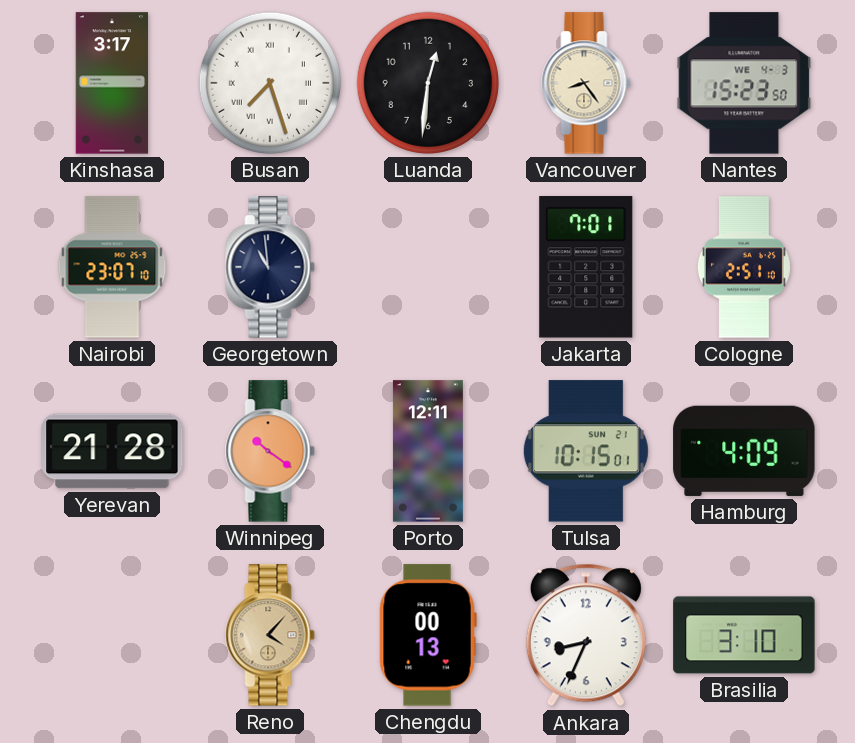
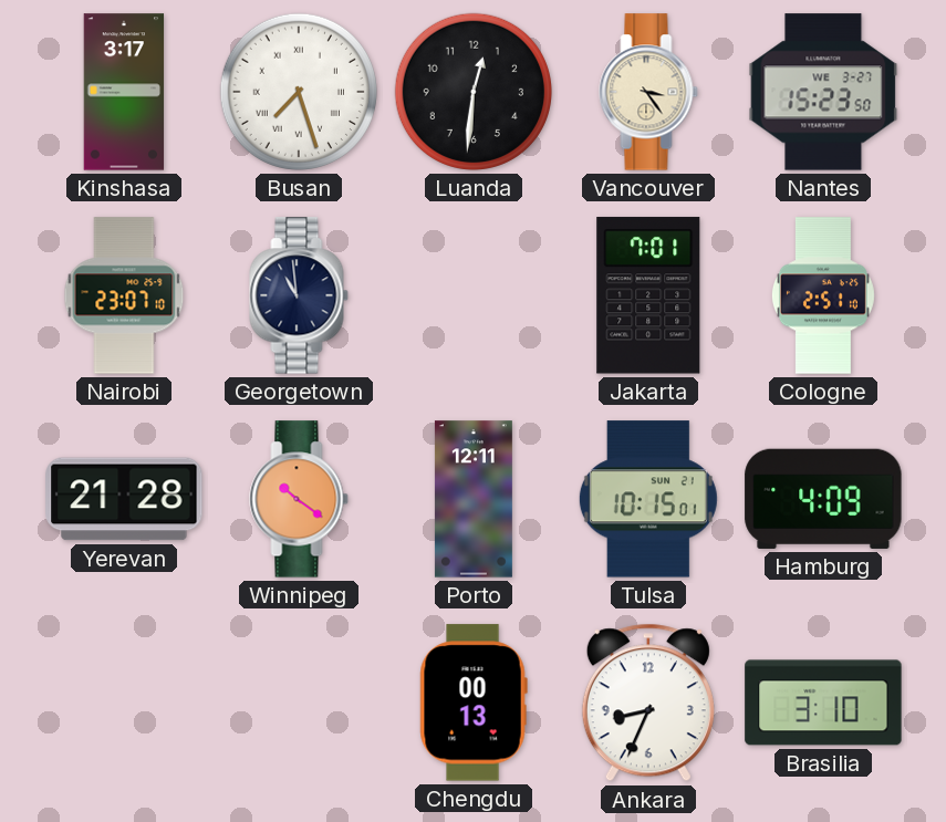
Vancouver: 8:24 -> 3:24
Nantes date: WE 4-3 -> WE 3-27
Reno: 4:07 -> none
